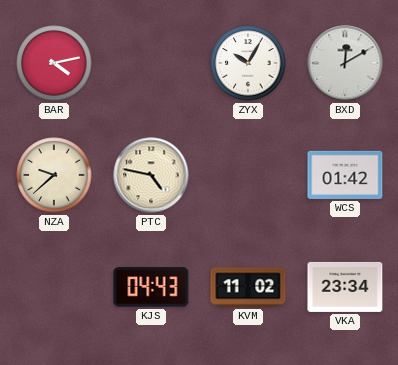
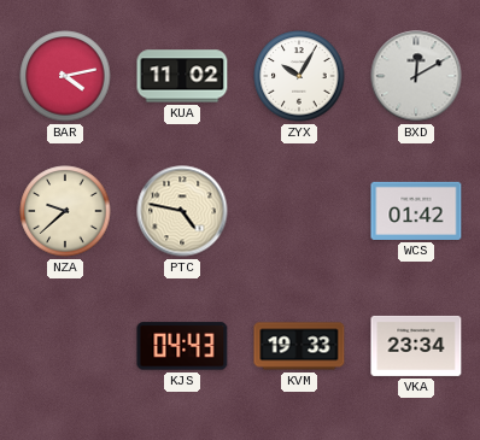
KUA: none -> 11:02
KVM: 11:02 -> 19:33
